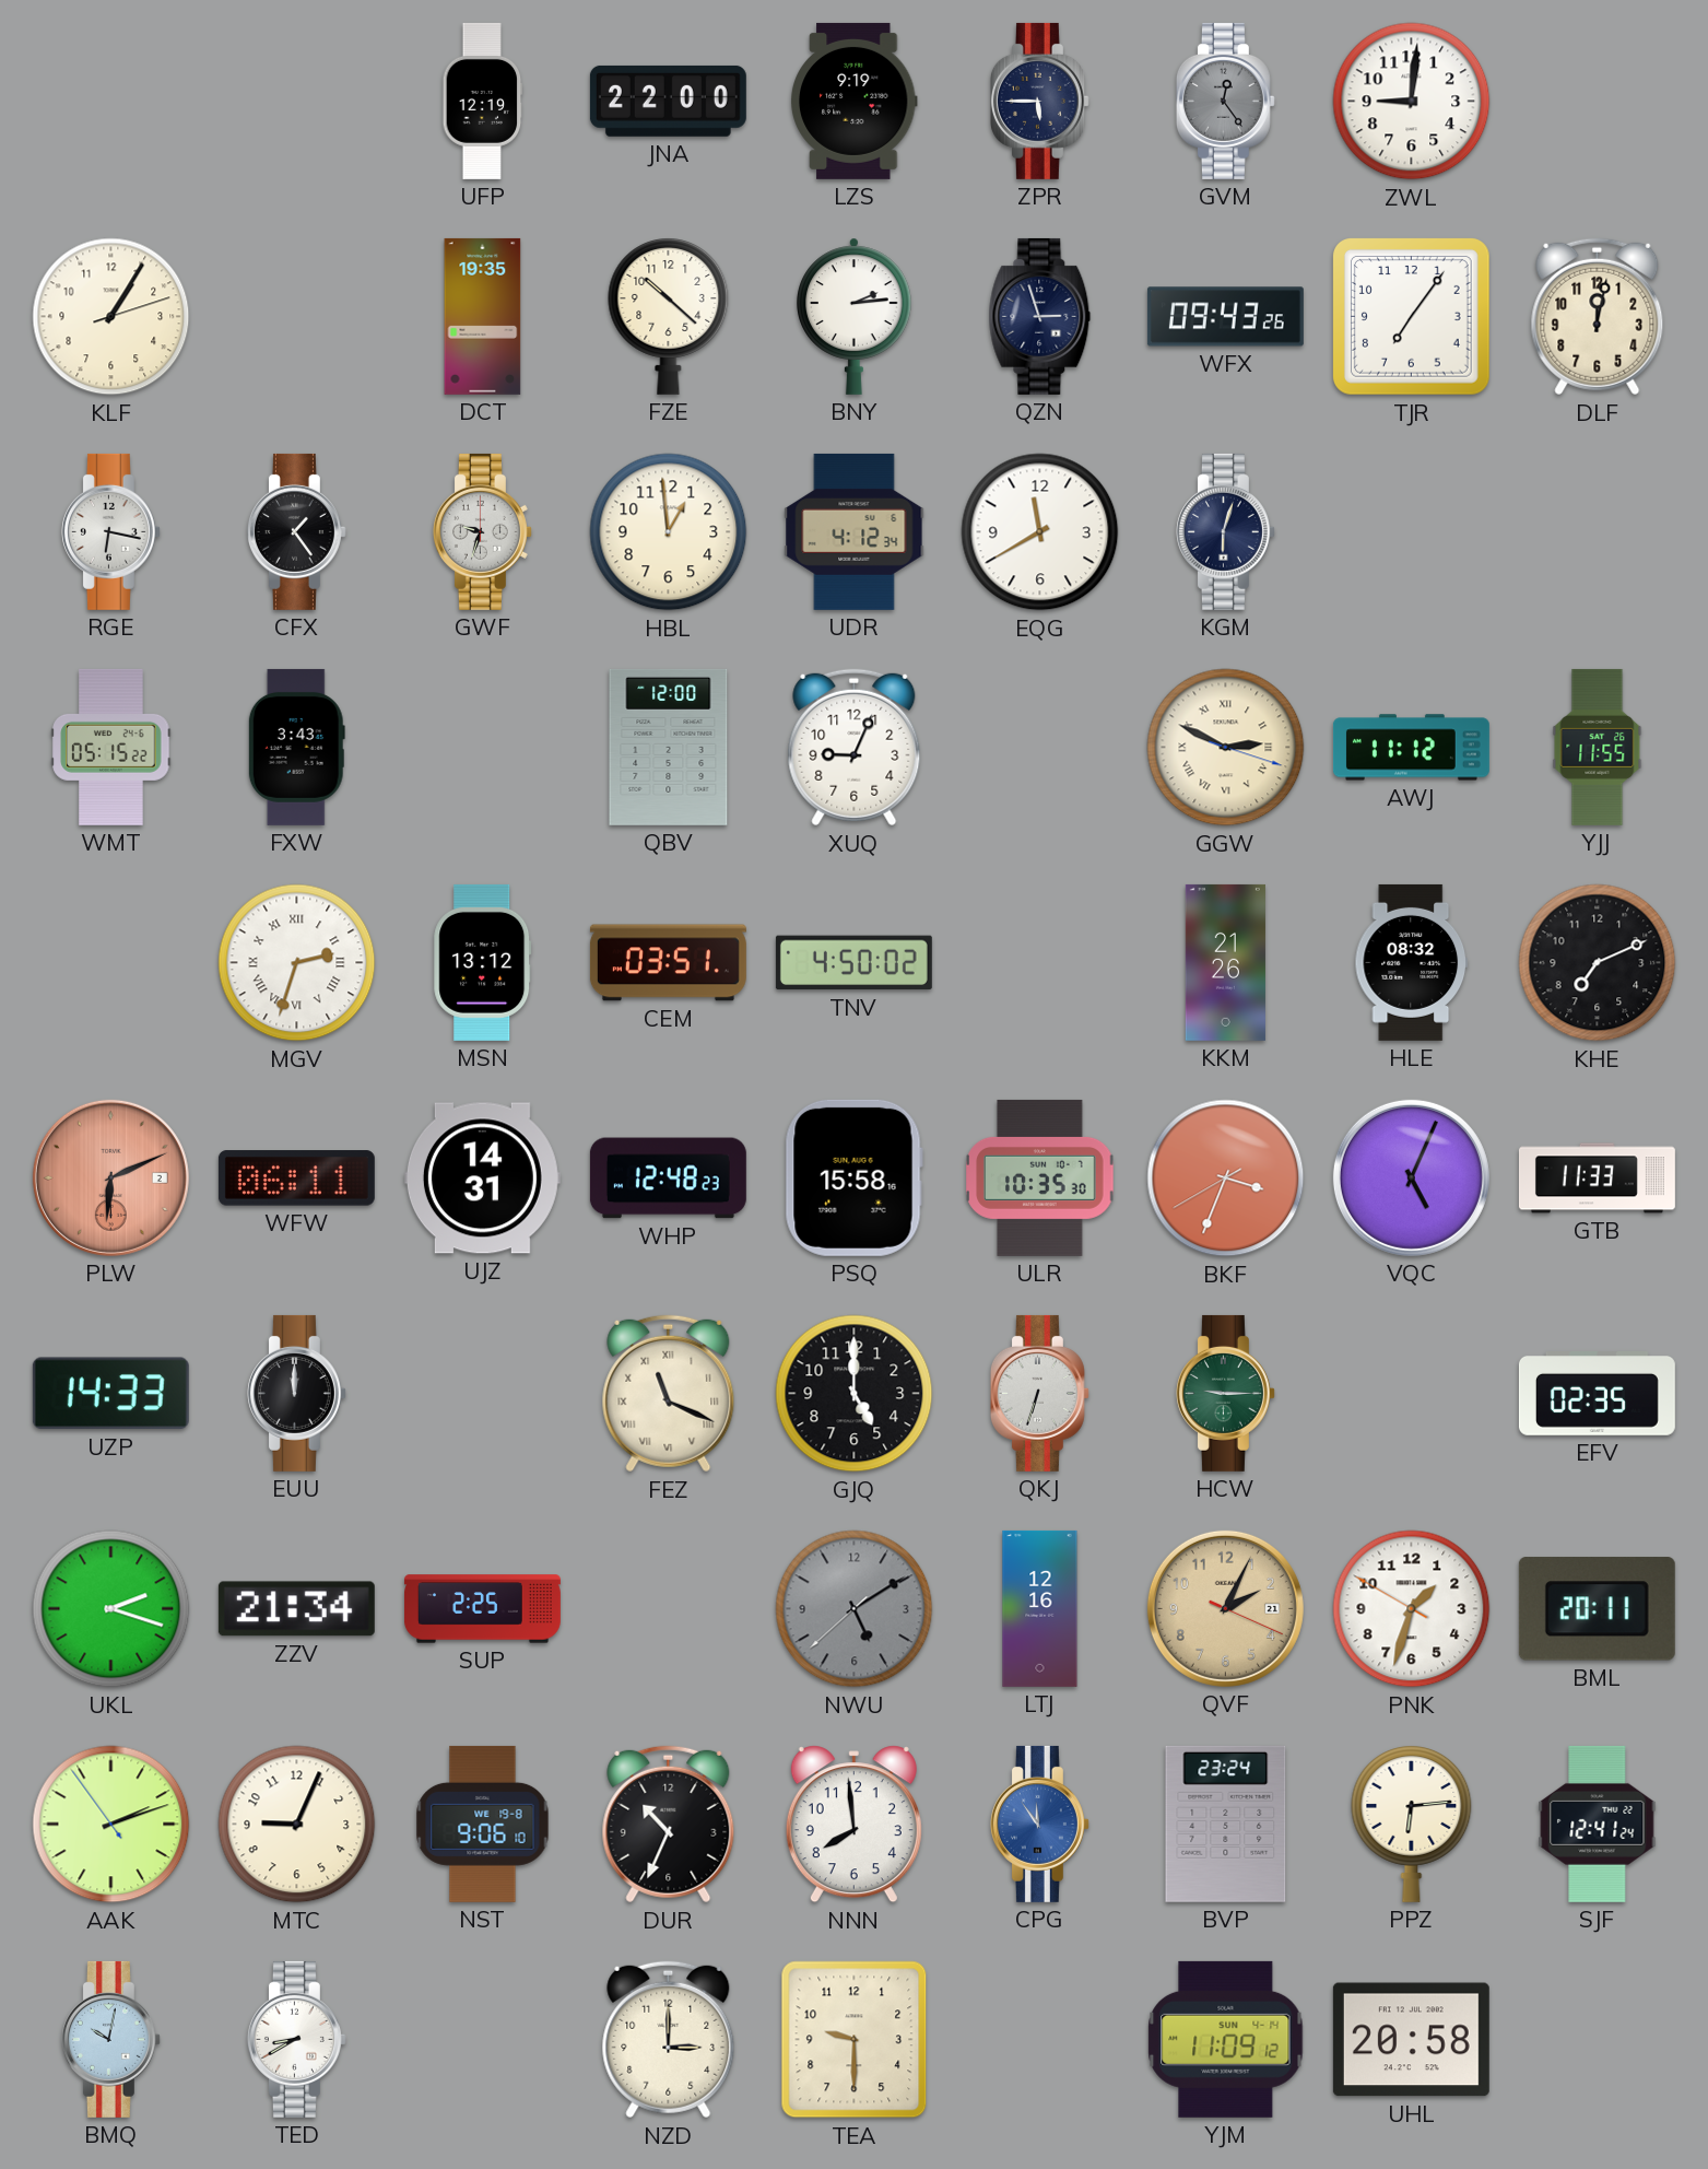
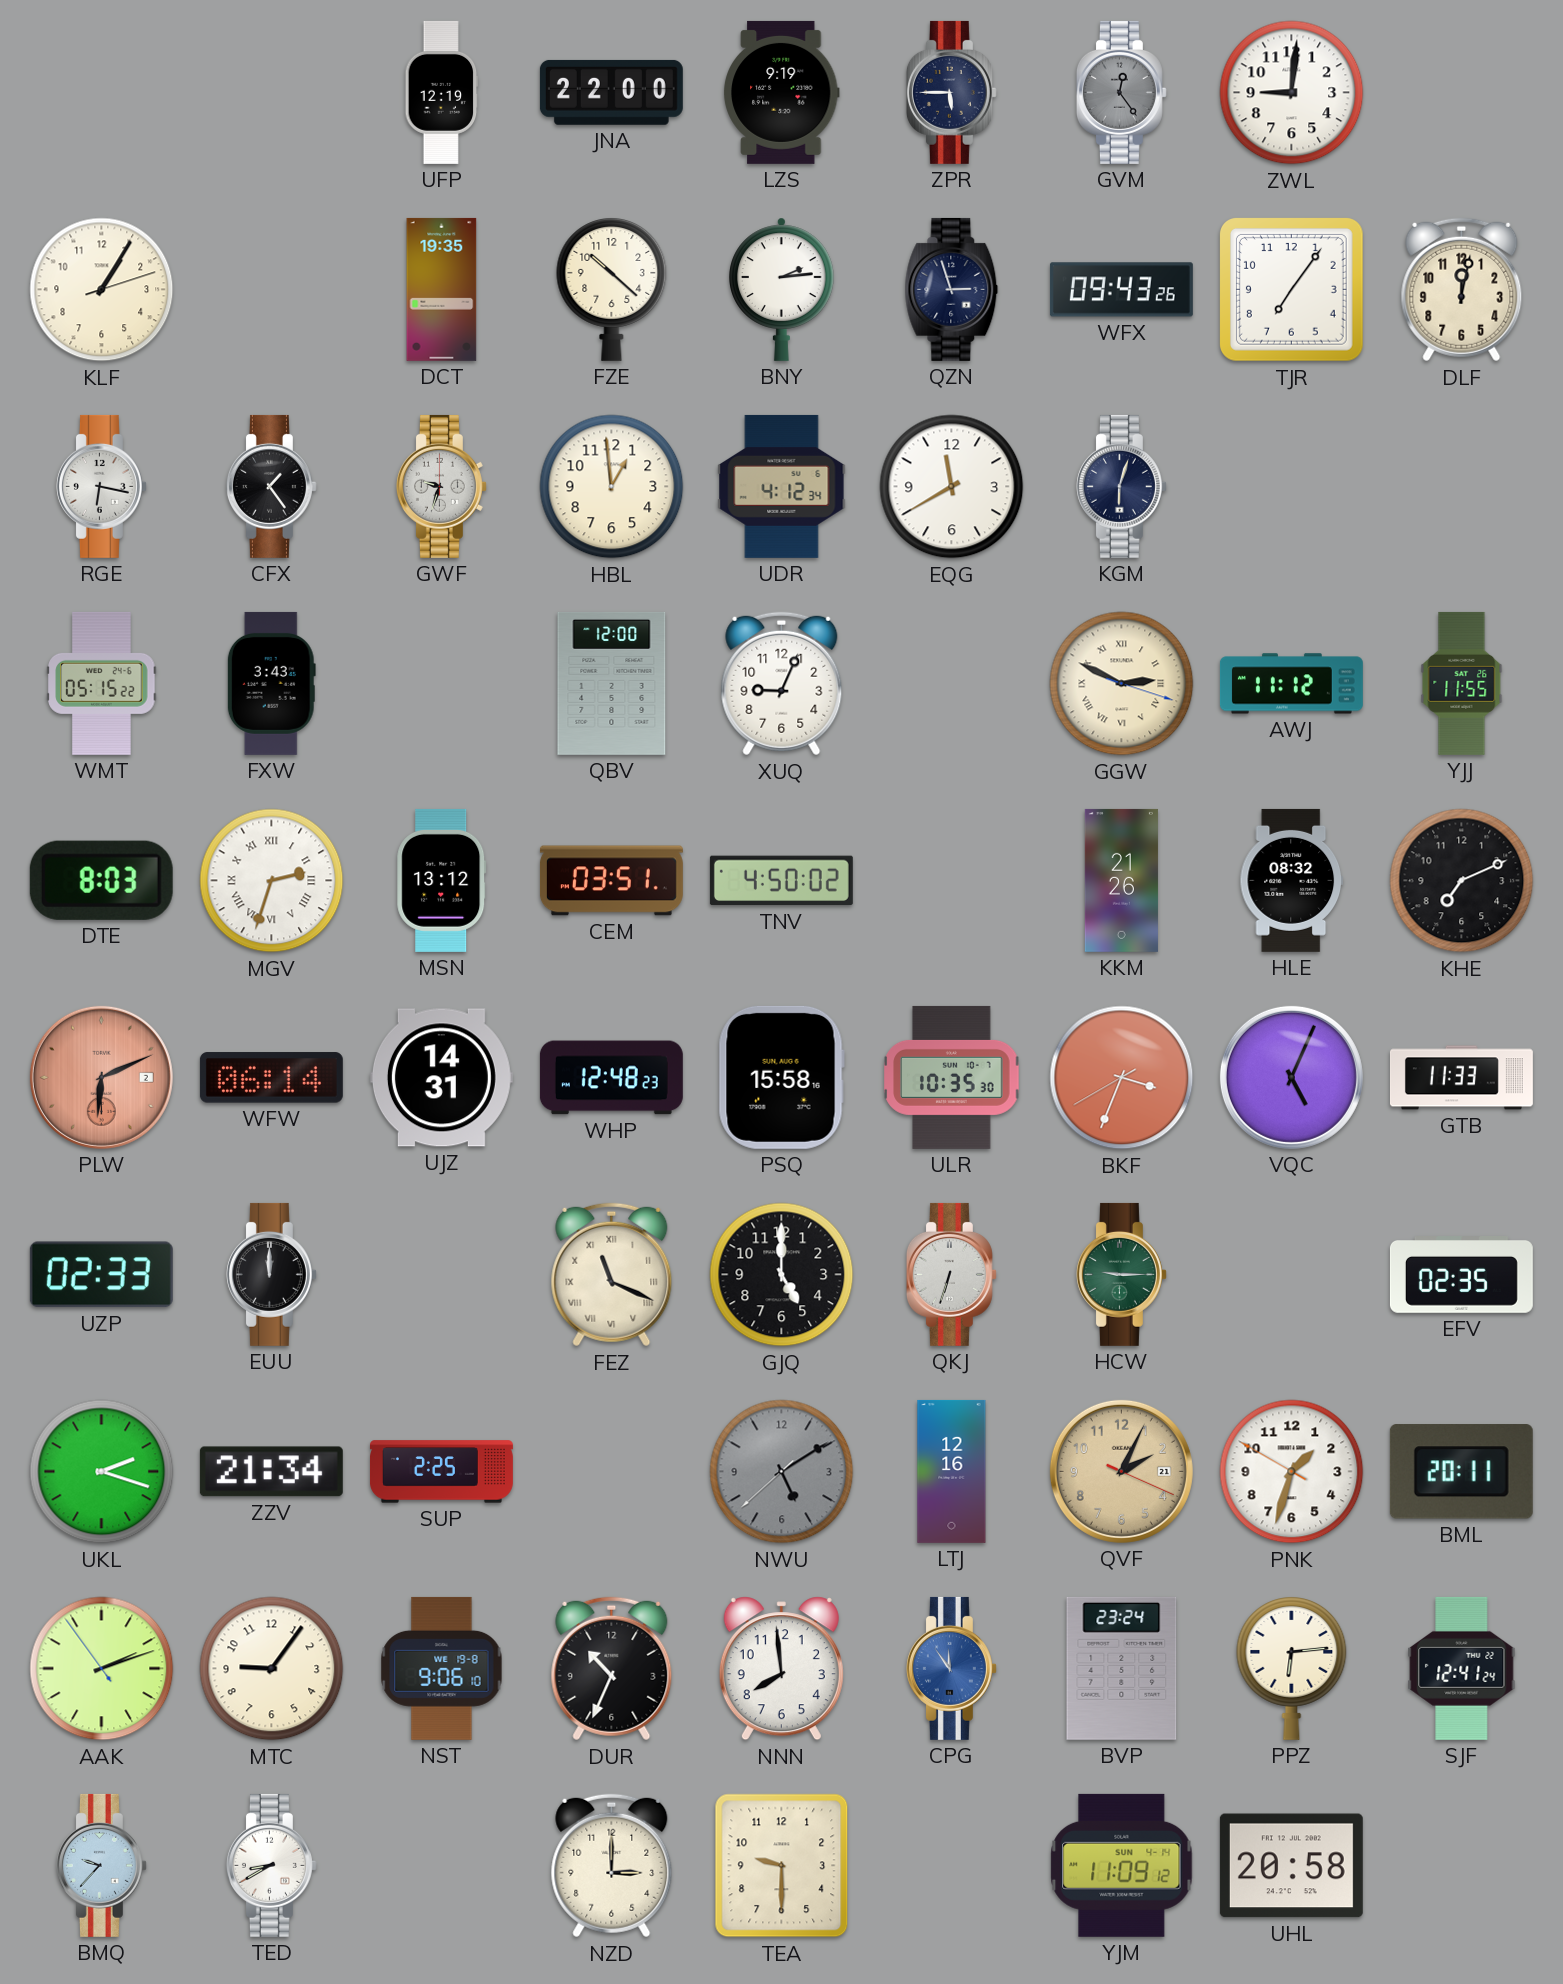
DTE: none -> 8:03
WFW: 06:11 -> 06:14
UZP: 14:33 -> 02:33
MTC: 9:04 -> 9:06
BMQ: 10:02 -> 9:37
